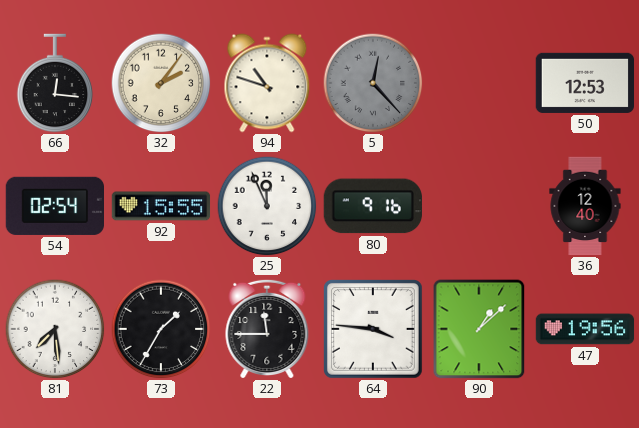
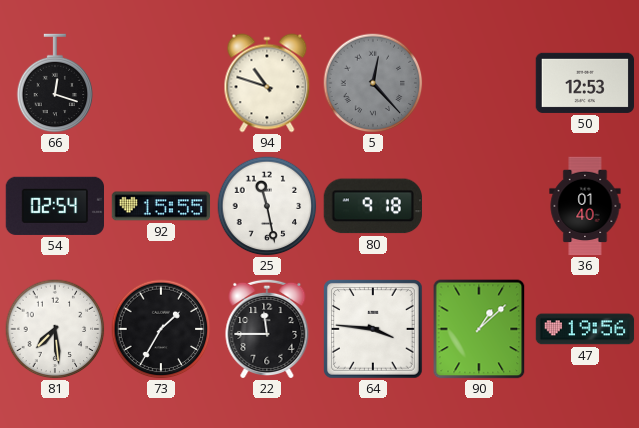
66: 12:16 -> 12:18
32: 2:06 -> none
25: 11:56 -> 11:28
80: 9:16 -> 9:18
36: 12:40 -> 01:40
